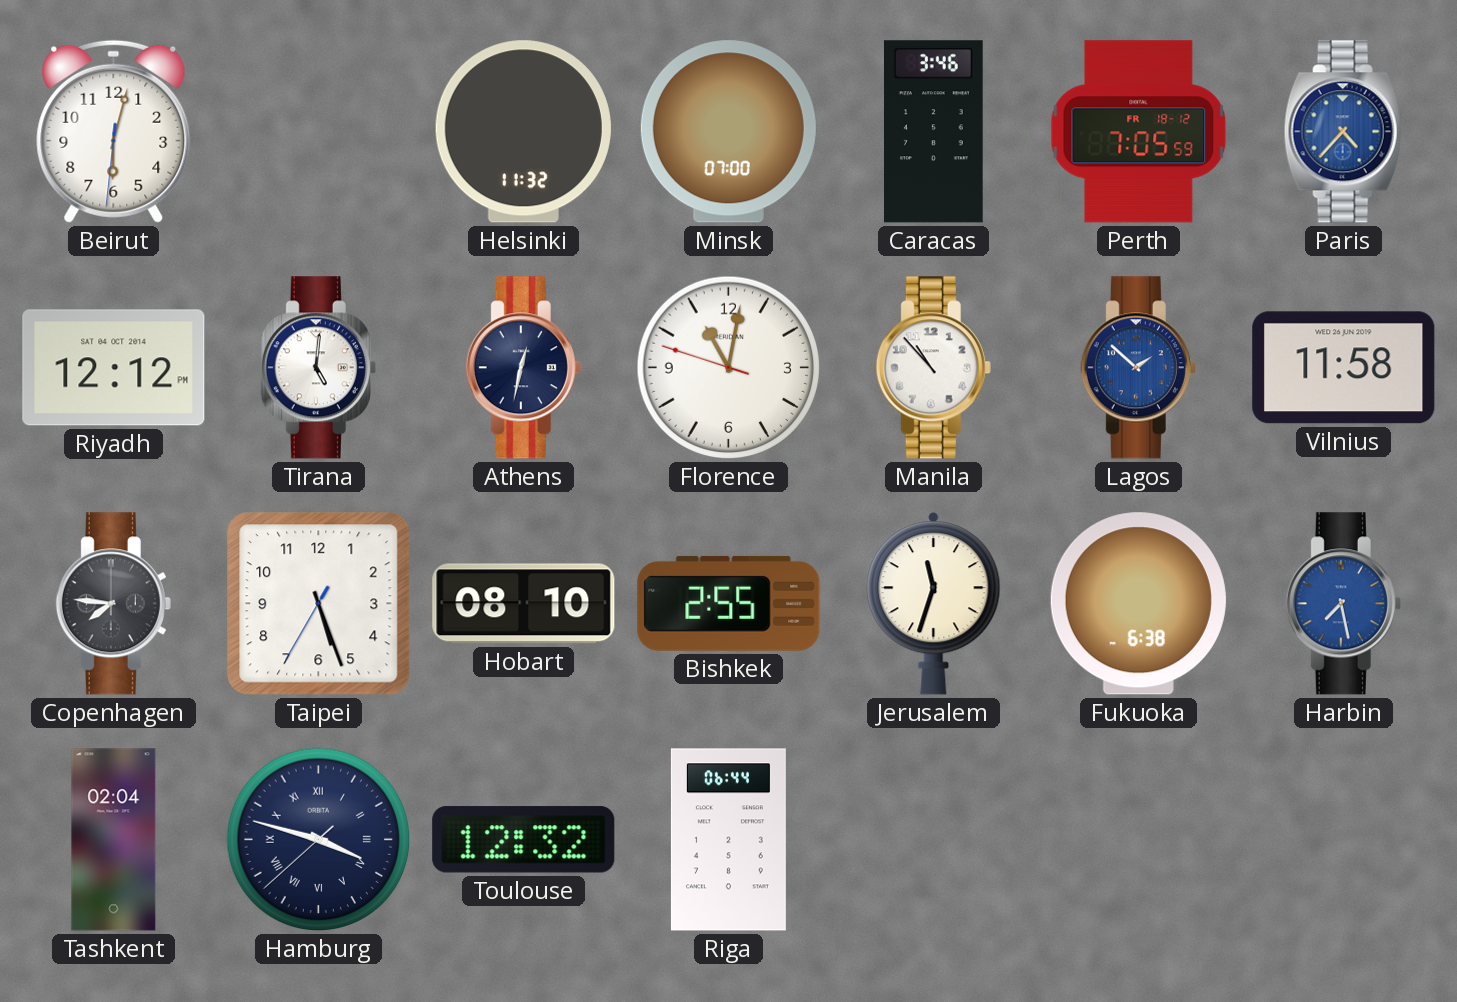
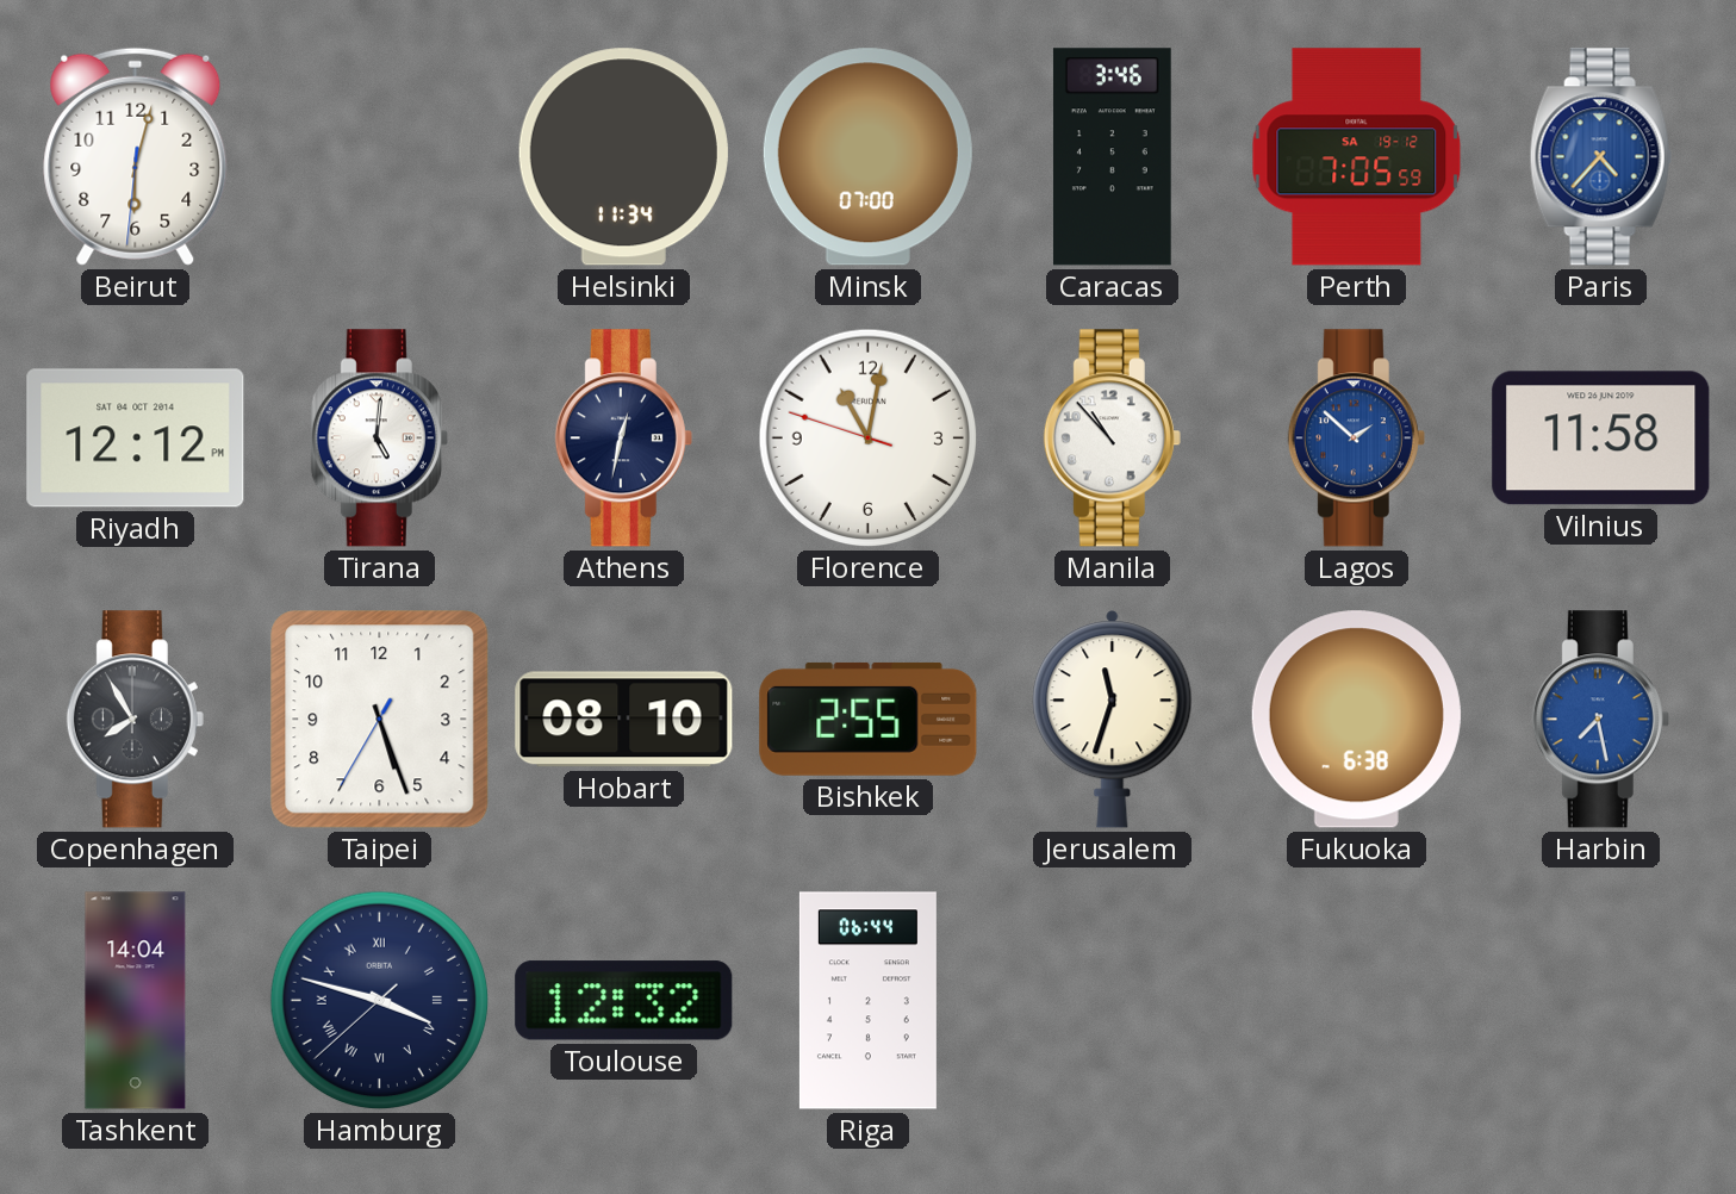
Helsinki: 11:32 -> 11:34
Perth date: FR 18-12 -> SA 19-12
Copenhagen: 7:46 -> 7:55
Tashkent: 02:04 -> 14:04
